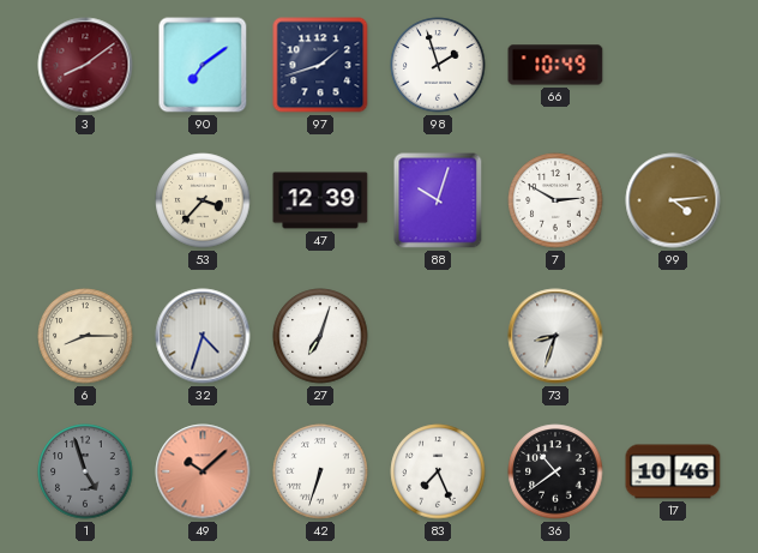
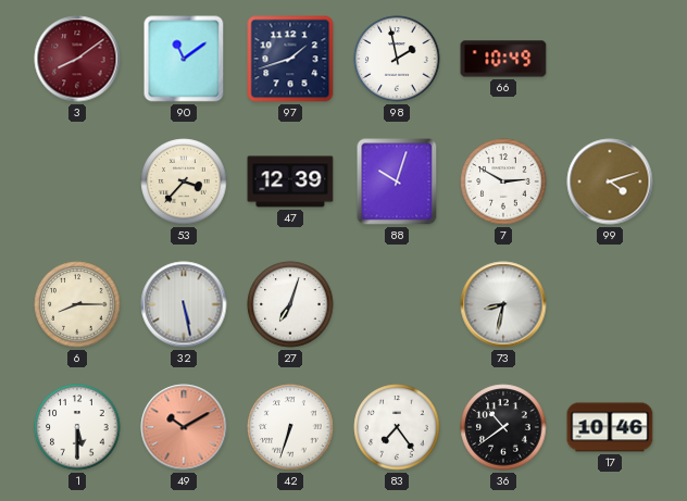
90: 7:09 -> 11:09
98: 1:57 -> 1:58
99: 4:14 -> 4:12
32: 4:33 -> 5:28
73: 8:33 -> 8:32
1: 4:57 -> 5:30
1 dial: grey -> white
49: 10:08 -> 10:10
83: 7:26 -> 7:24
